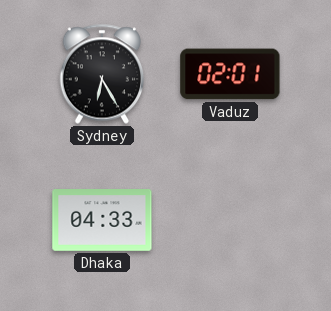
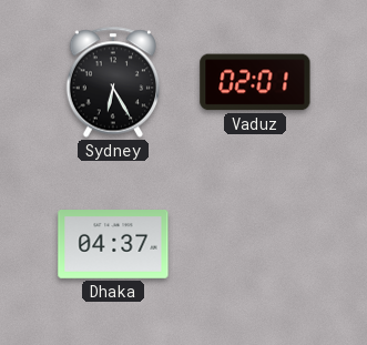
Dhaka: 04:33 -> 04:37
